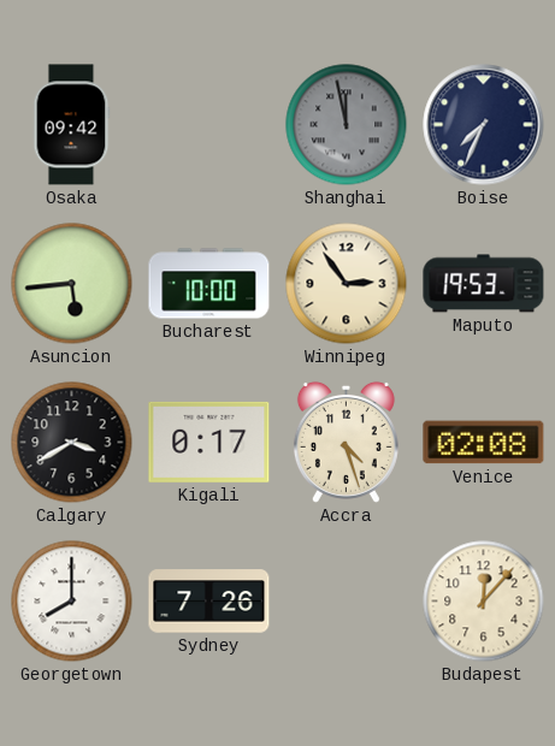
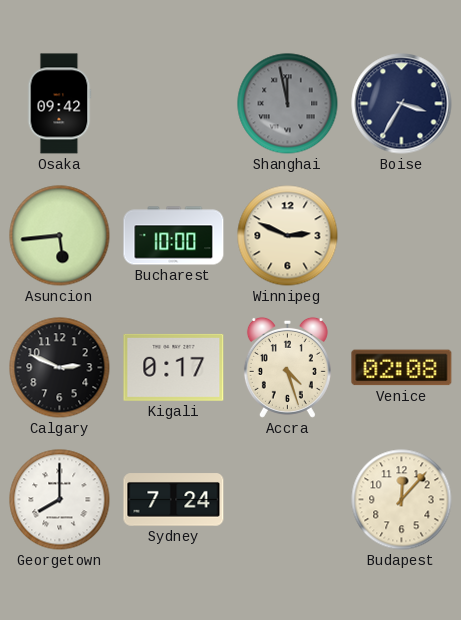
Boise: 7:34 -> 3:35
Winnipeg: 2:54 -> 2:49
Maputo: 19:53 -> none
Calgary: 3:40 -> 2:49
Sydney: 7:26 -> 7:24
